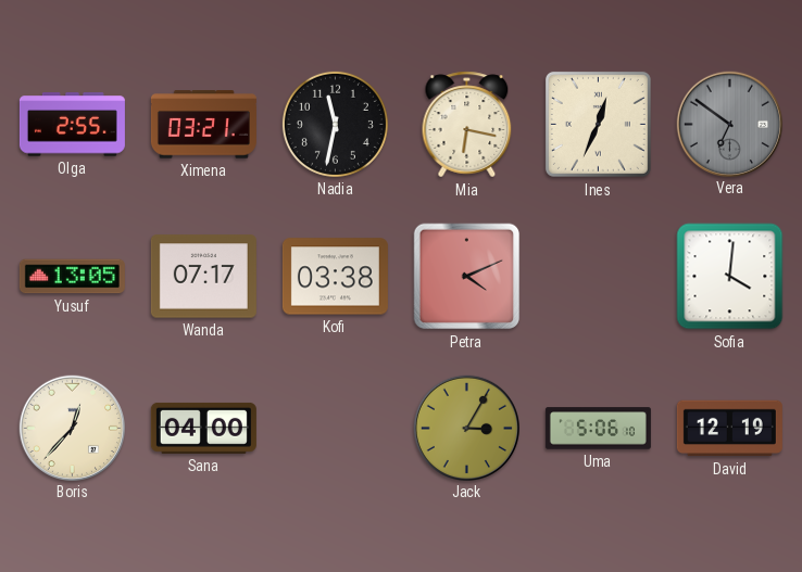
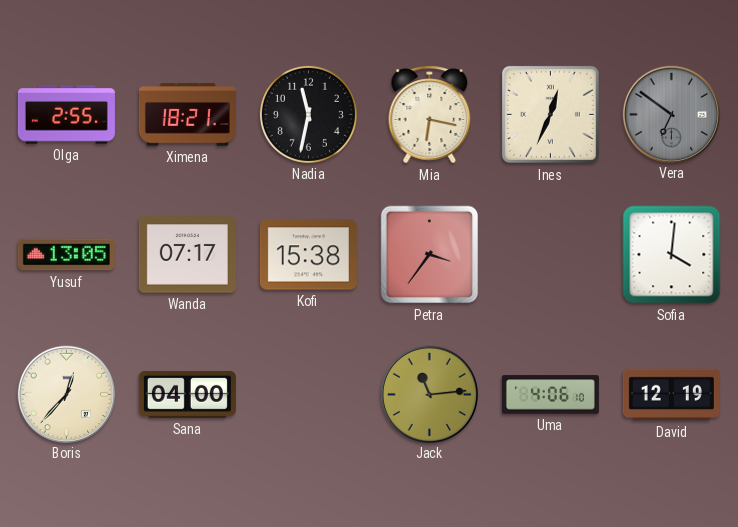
Ximena: 03:21 -> 18:21
Kofi: 03:38 -> 15:38
Petra: 4:11 -> 3:36
Jack: 3:05 -> 11:14
Uma: 5:06 -> 4:06
